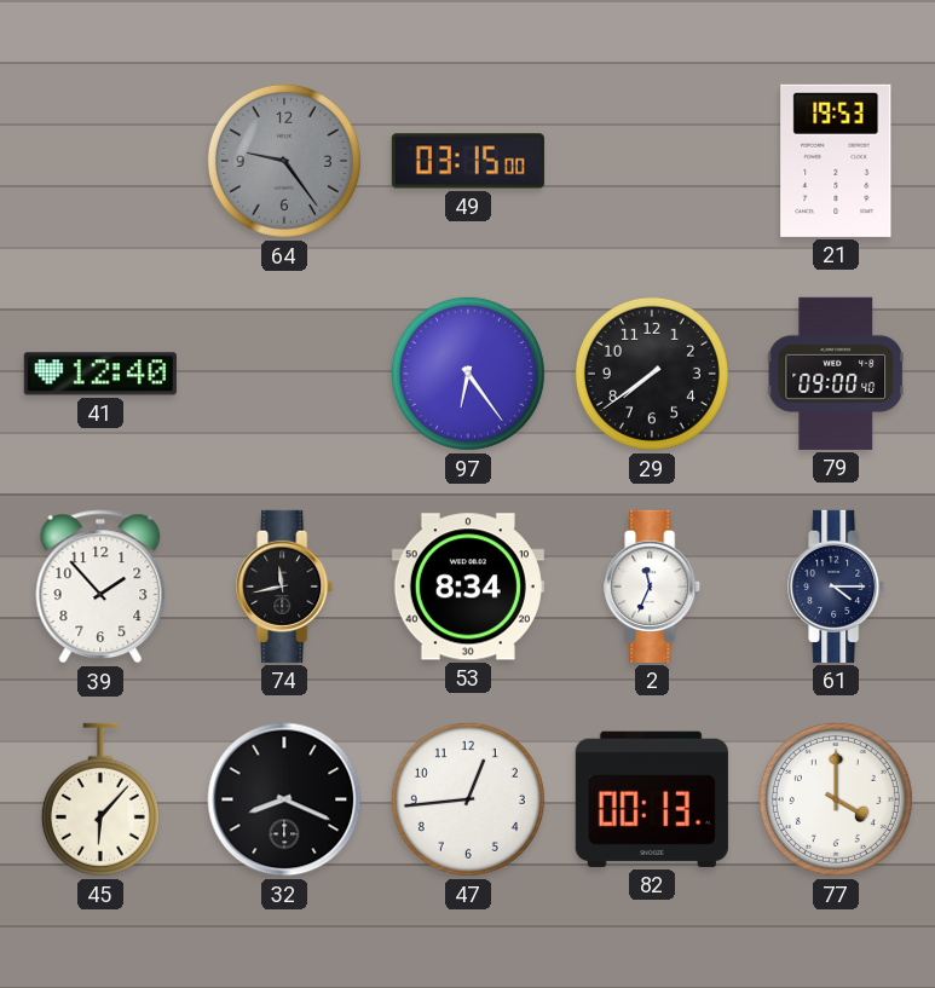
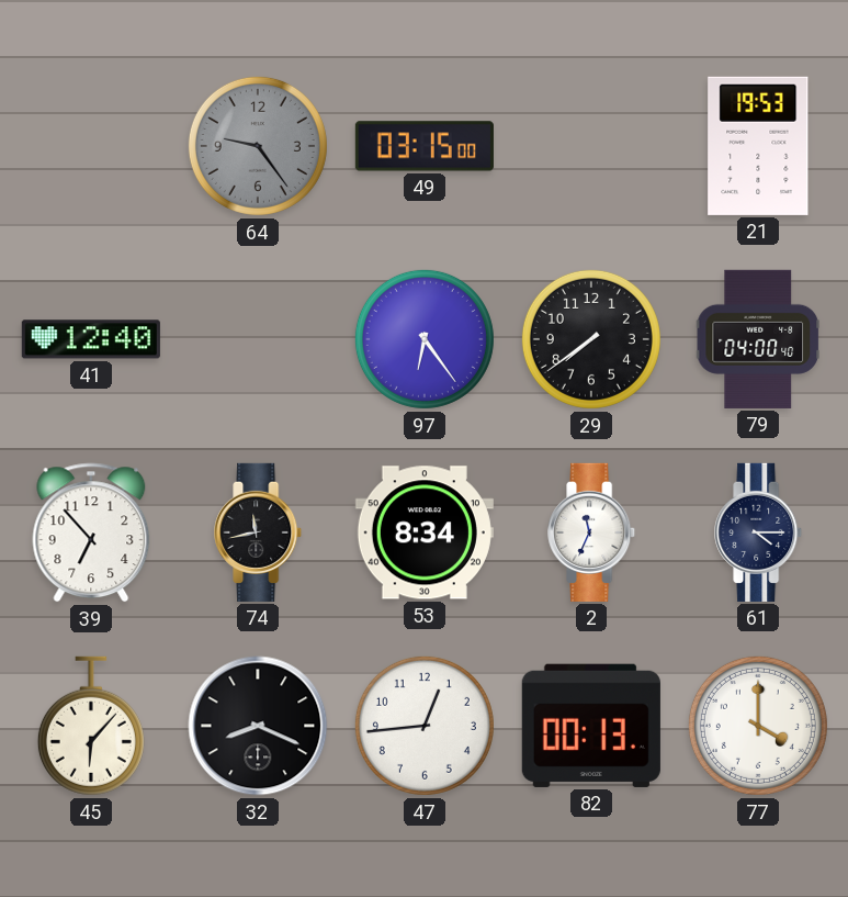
79: 09:00 -> 04:00
39: 1:53 -> 6:53
